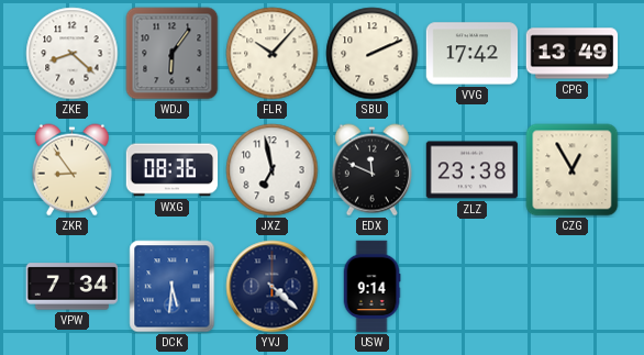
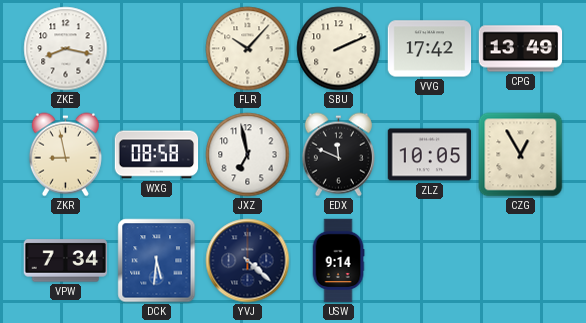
ZKE: 8:22 -> 8:17
WDJ: 6:06 -> none
ZKR: 8:54 -> 8:58
WXG: 08:36 -> 08:58
ZLZ: 23:38 -> 10:05
